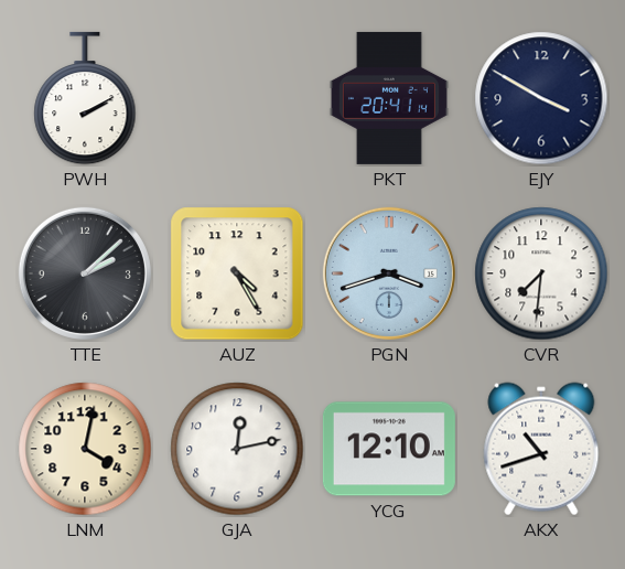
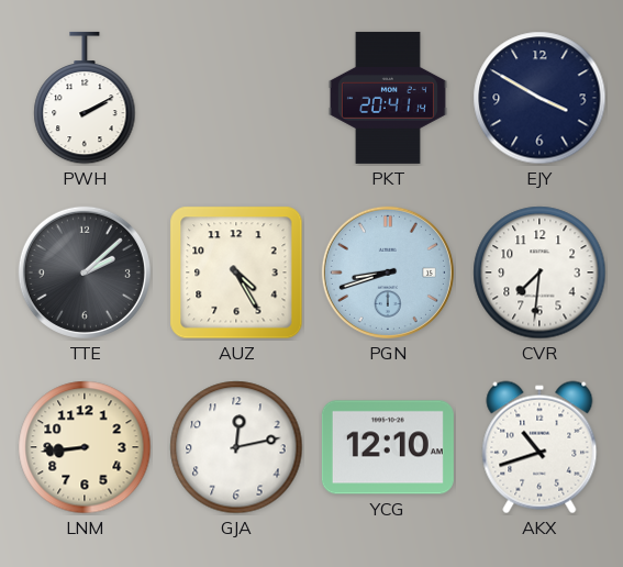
PGN: 3:42 -> 8:42
LNM: 4:02 -> 8:44
